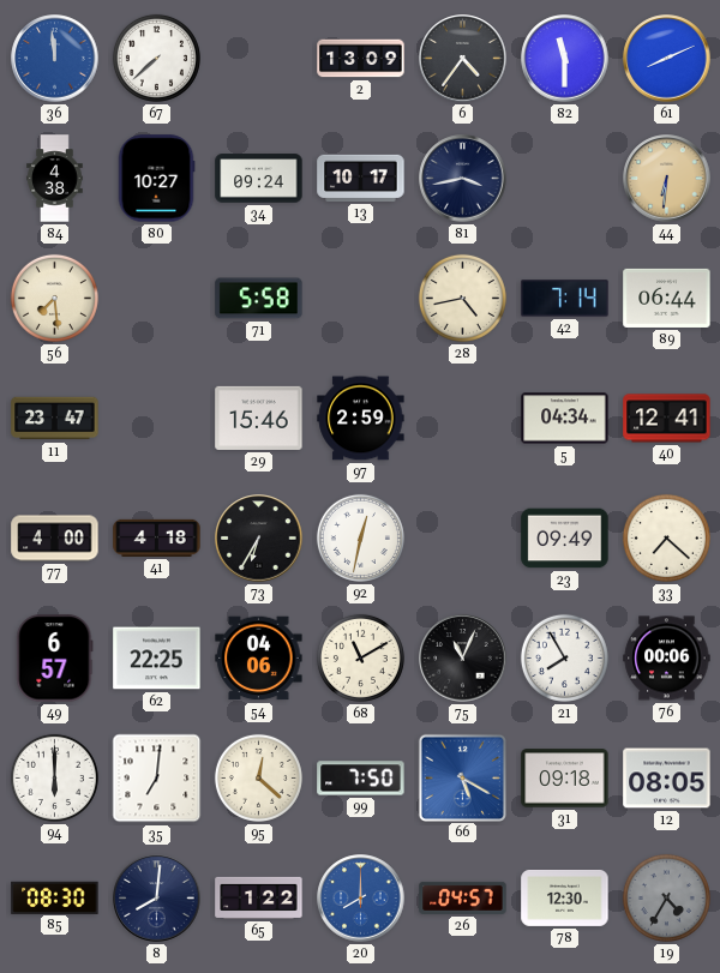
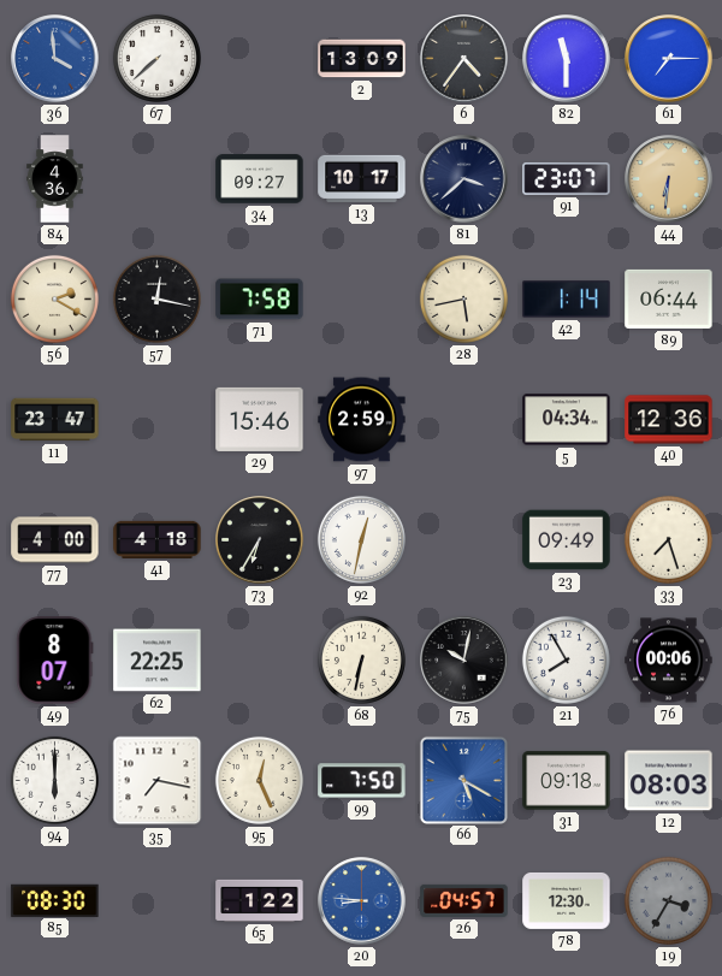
36: 11:59 -> 3:59
61: 8:11 -> 7:15
84: 4:38 -> 4:36
80: 10:27 -> none
34: 09:24 -> 09:27
81: 3:43 -> 3:38
91: none -> 23:07
56: 7:29 -> 2:20
57: none -> 12:17
71: 5:58 -> 7:58
28: 4:43 -> 5:43
42: 7:14 -> 1:14
40: 12:41 -> 12:36
33: 7:22 -> 7:27
49: 6:57 -> 8:07
54: 04:06 -> none
68: 11:10 -> 6:32
75: 11:04 -> 10:02
35: 7:01 -> 7:17
95: 12:22 -> 12:26
12: 08:05 -> 08:03
8: 8:01 -> none
20: 8:00 -> 8:46
19: 4:35 -> 3:35
